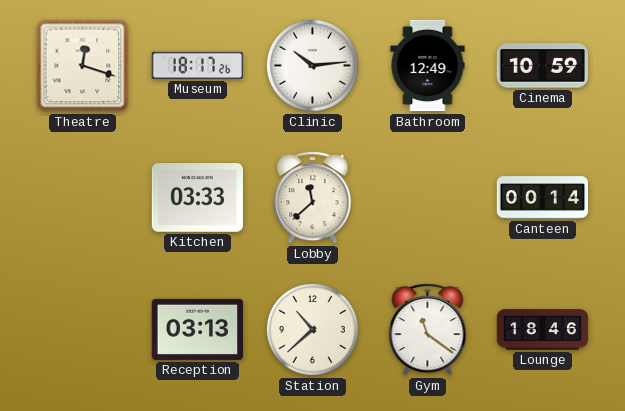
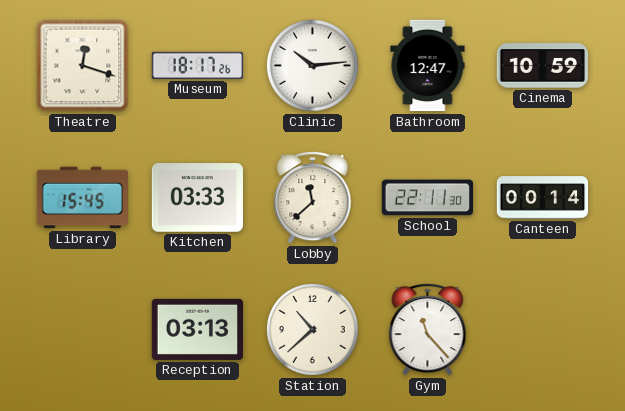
Bathroom: 12:49 -> 12:47
Library: none -> 15:45
School: none -> 22:11
Gym: 11:21 -> 11:23
Lounge: 18:46 -> none
